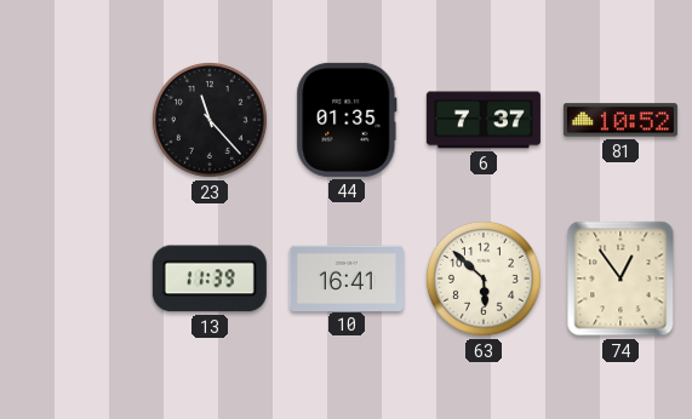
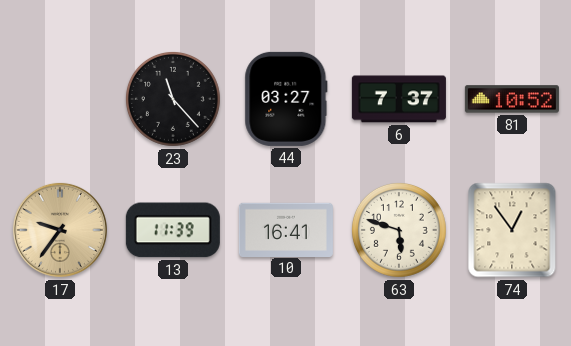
44: 01:35 -> 03:27
17: none -> 9:36
63: 5:52 -> 5:48
